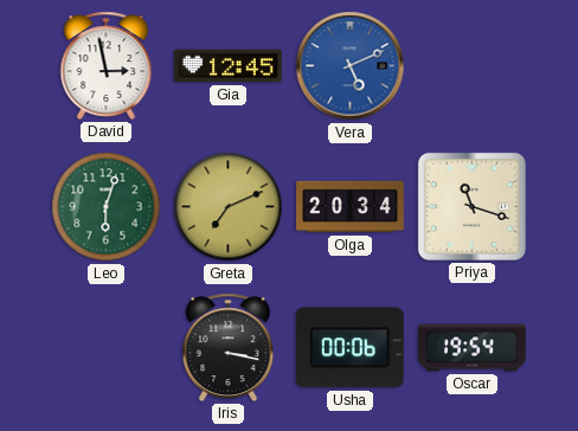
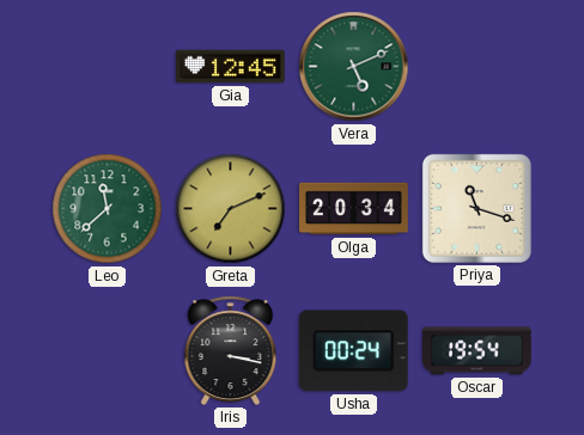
David: 2:58 -> none
Vera dial: blue -> green
Leo: 6:03 -> 11:38
Usha: 00:06 -> 00:24
